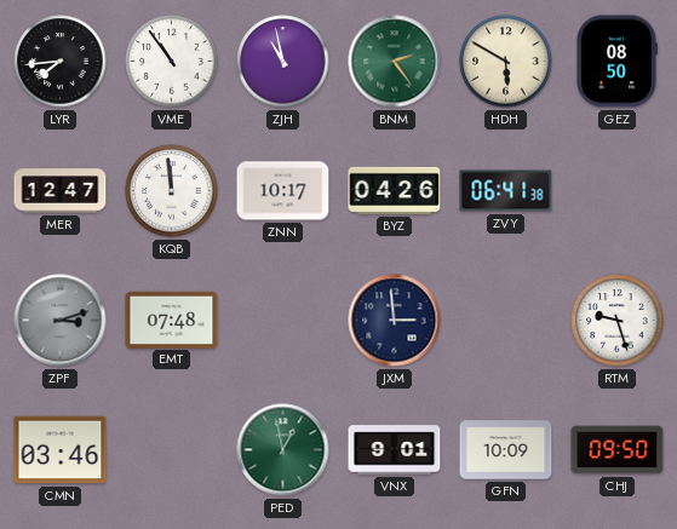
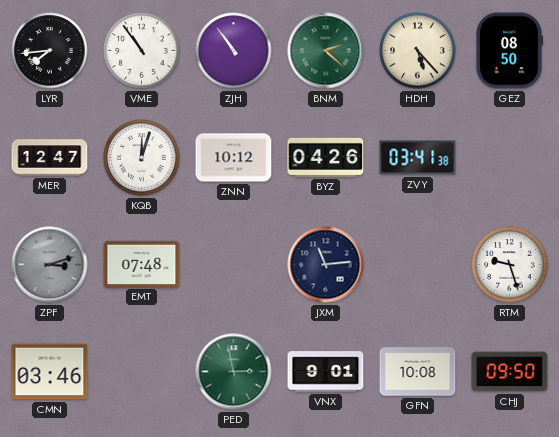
ZJH: 10:58 -> 10:54
BNM: 2:24 -> 2:22
HDH: 5:50 -> 5:23
KQB: 11:59 -> 12:03
ZNN: 10:17 -> 10:12
ZVY: 06:41 -> 03:41
JXM: 2:59 -> 11:14
PED: 12:58 -> 2:58
GFN: 10:09 -> 10:08
